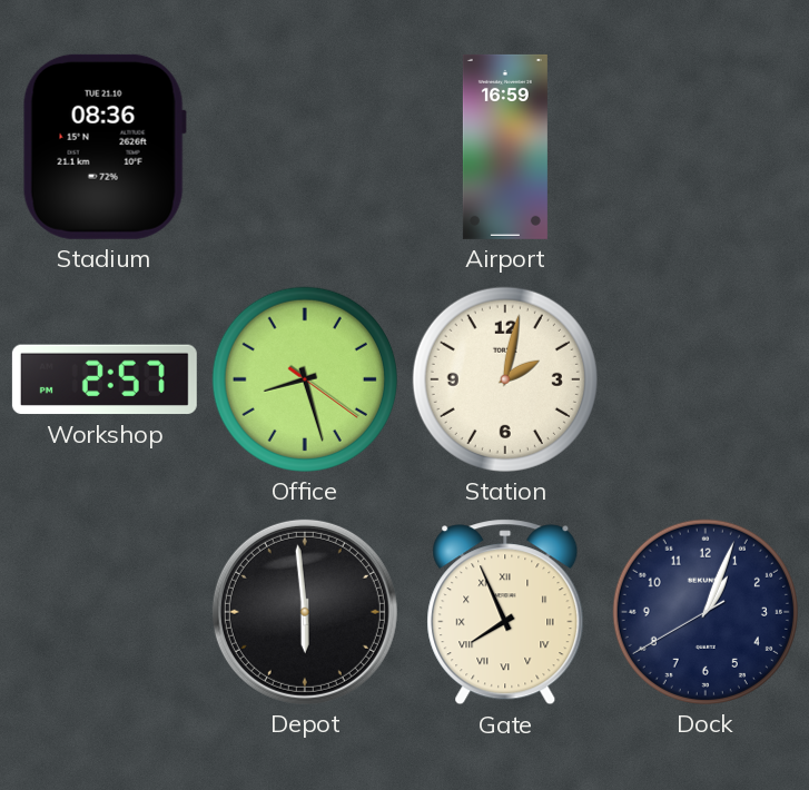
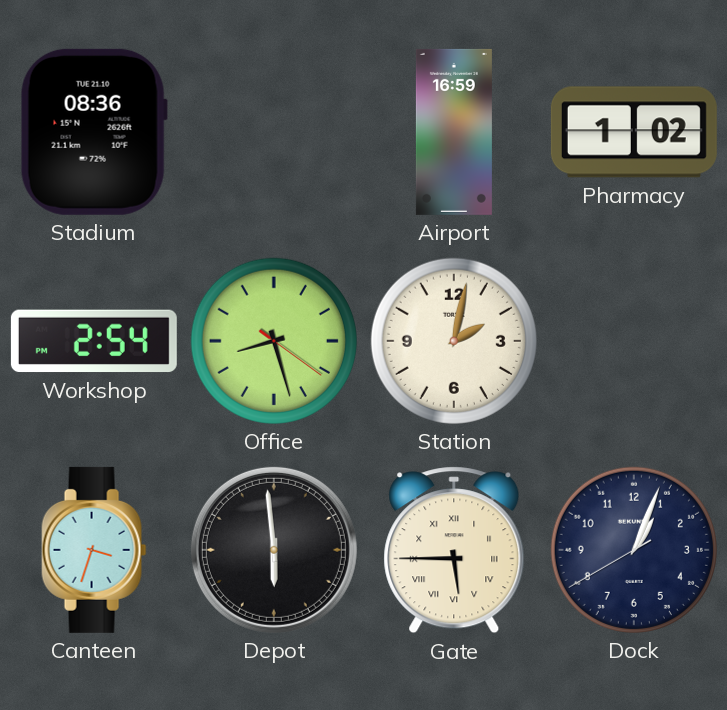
Pharmacy: none -> 1:02
Workshop: 2:57 -> 2:54
Canteen: none -> 3:33
Gate: 7:56 -> 5:45
